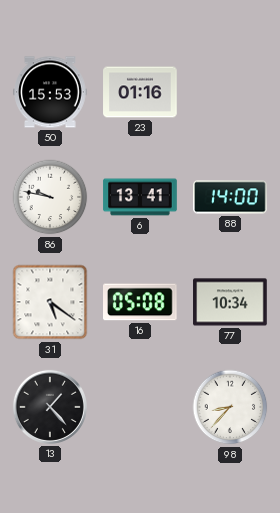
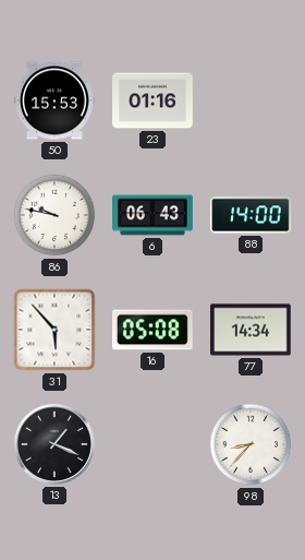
6: 13:41 -> 06:43
31: 5:21 -> 5:53
77: 10:34 -> 14:34
13: 1:23 -> 1:19
